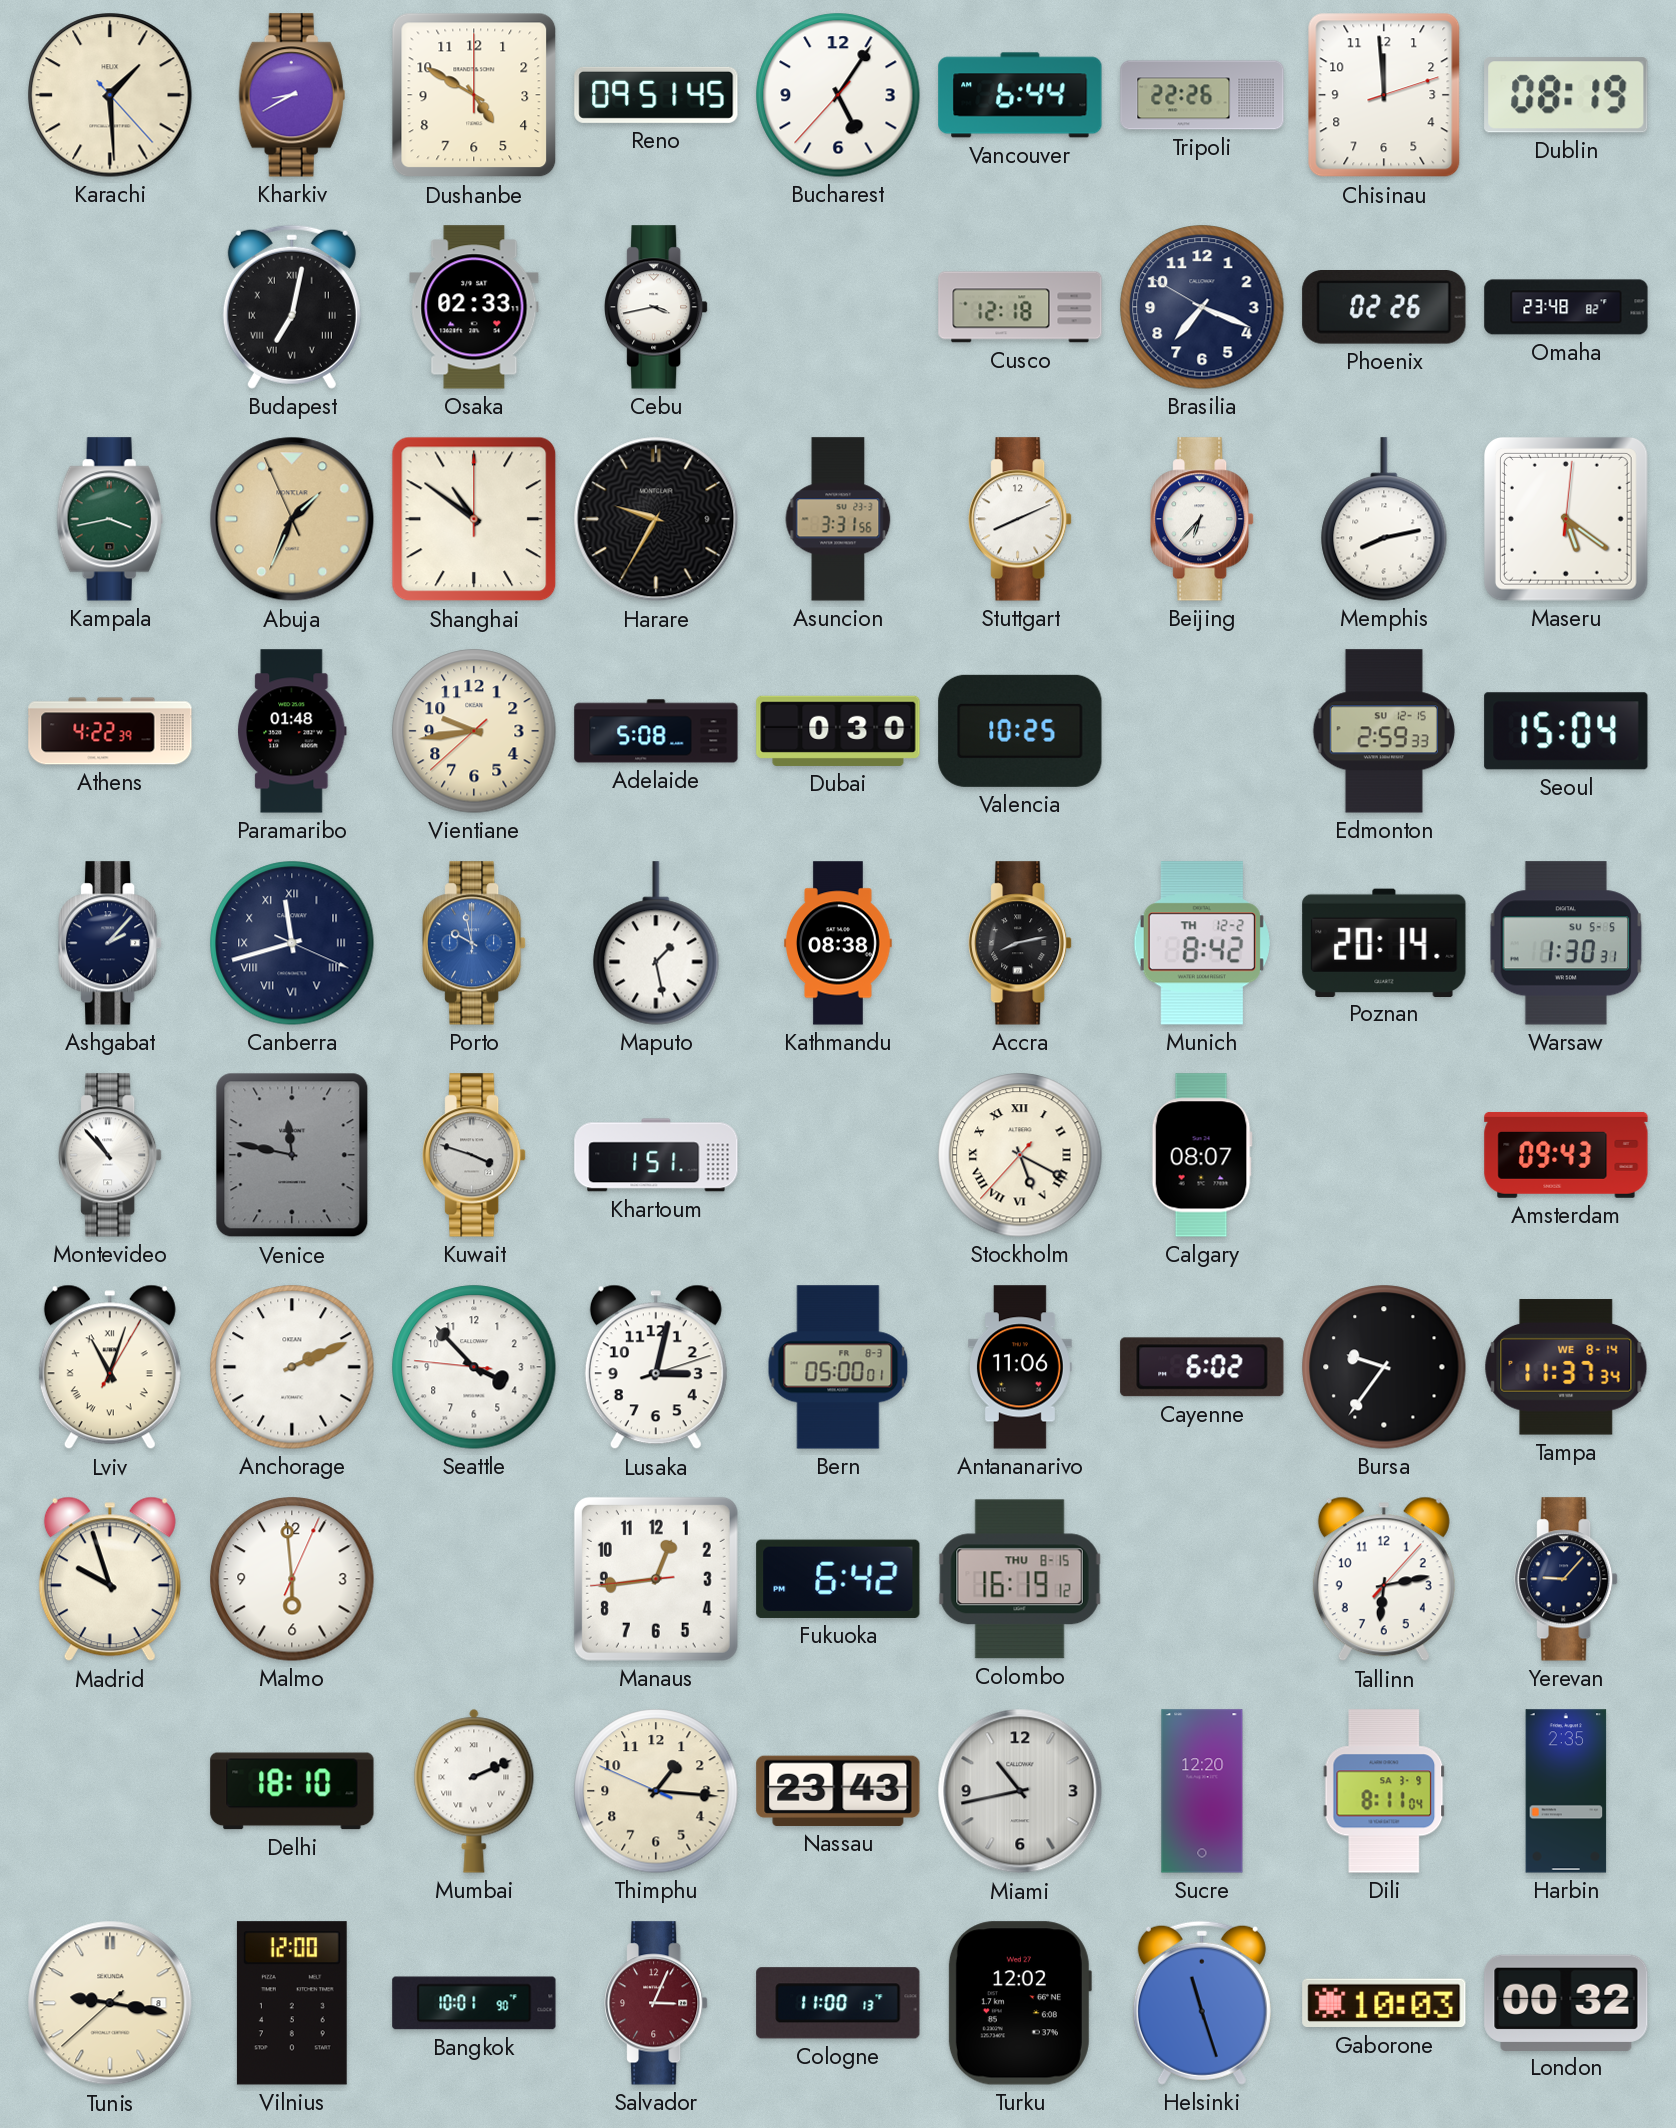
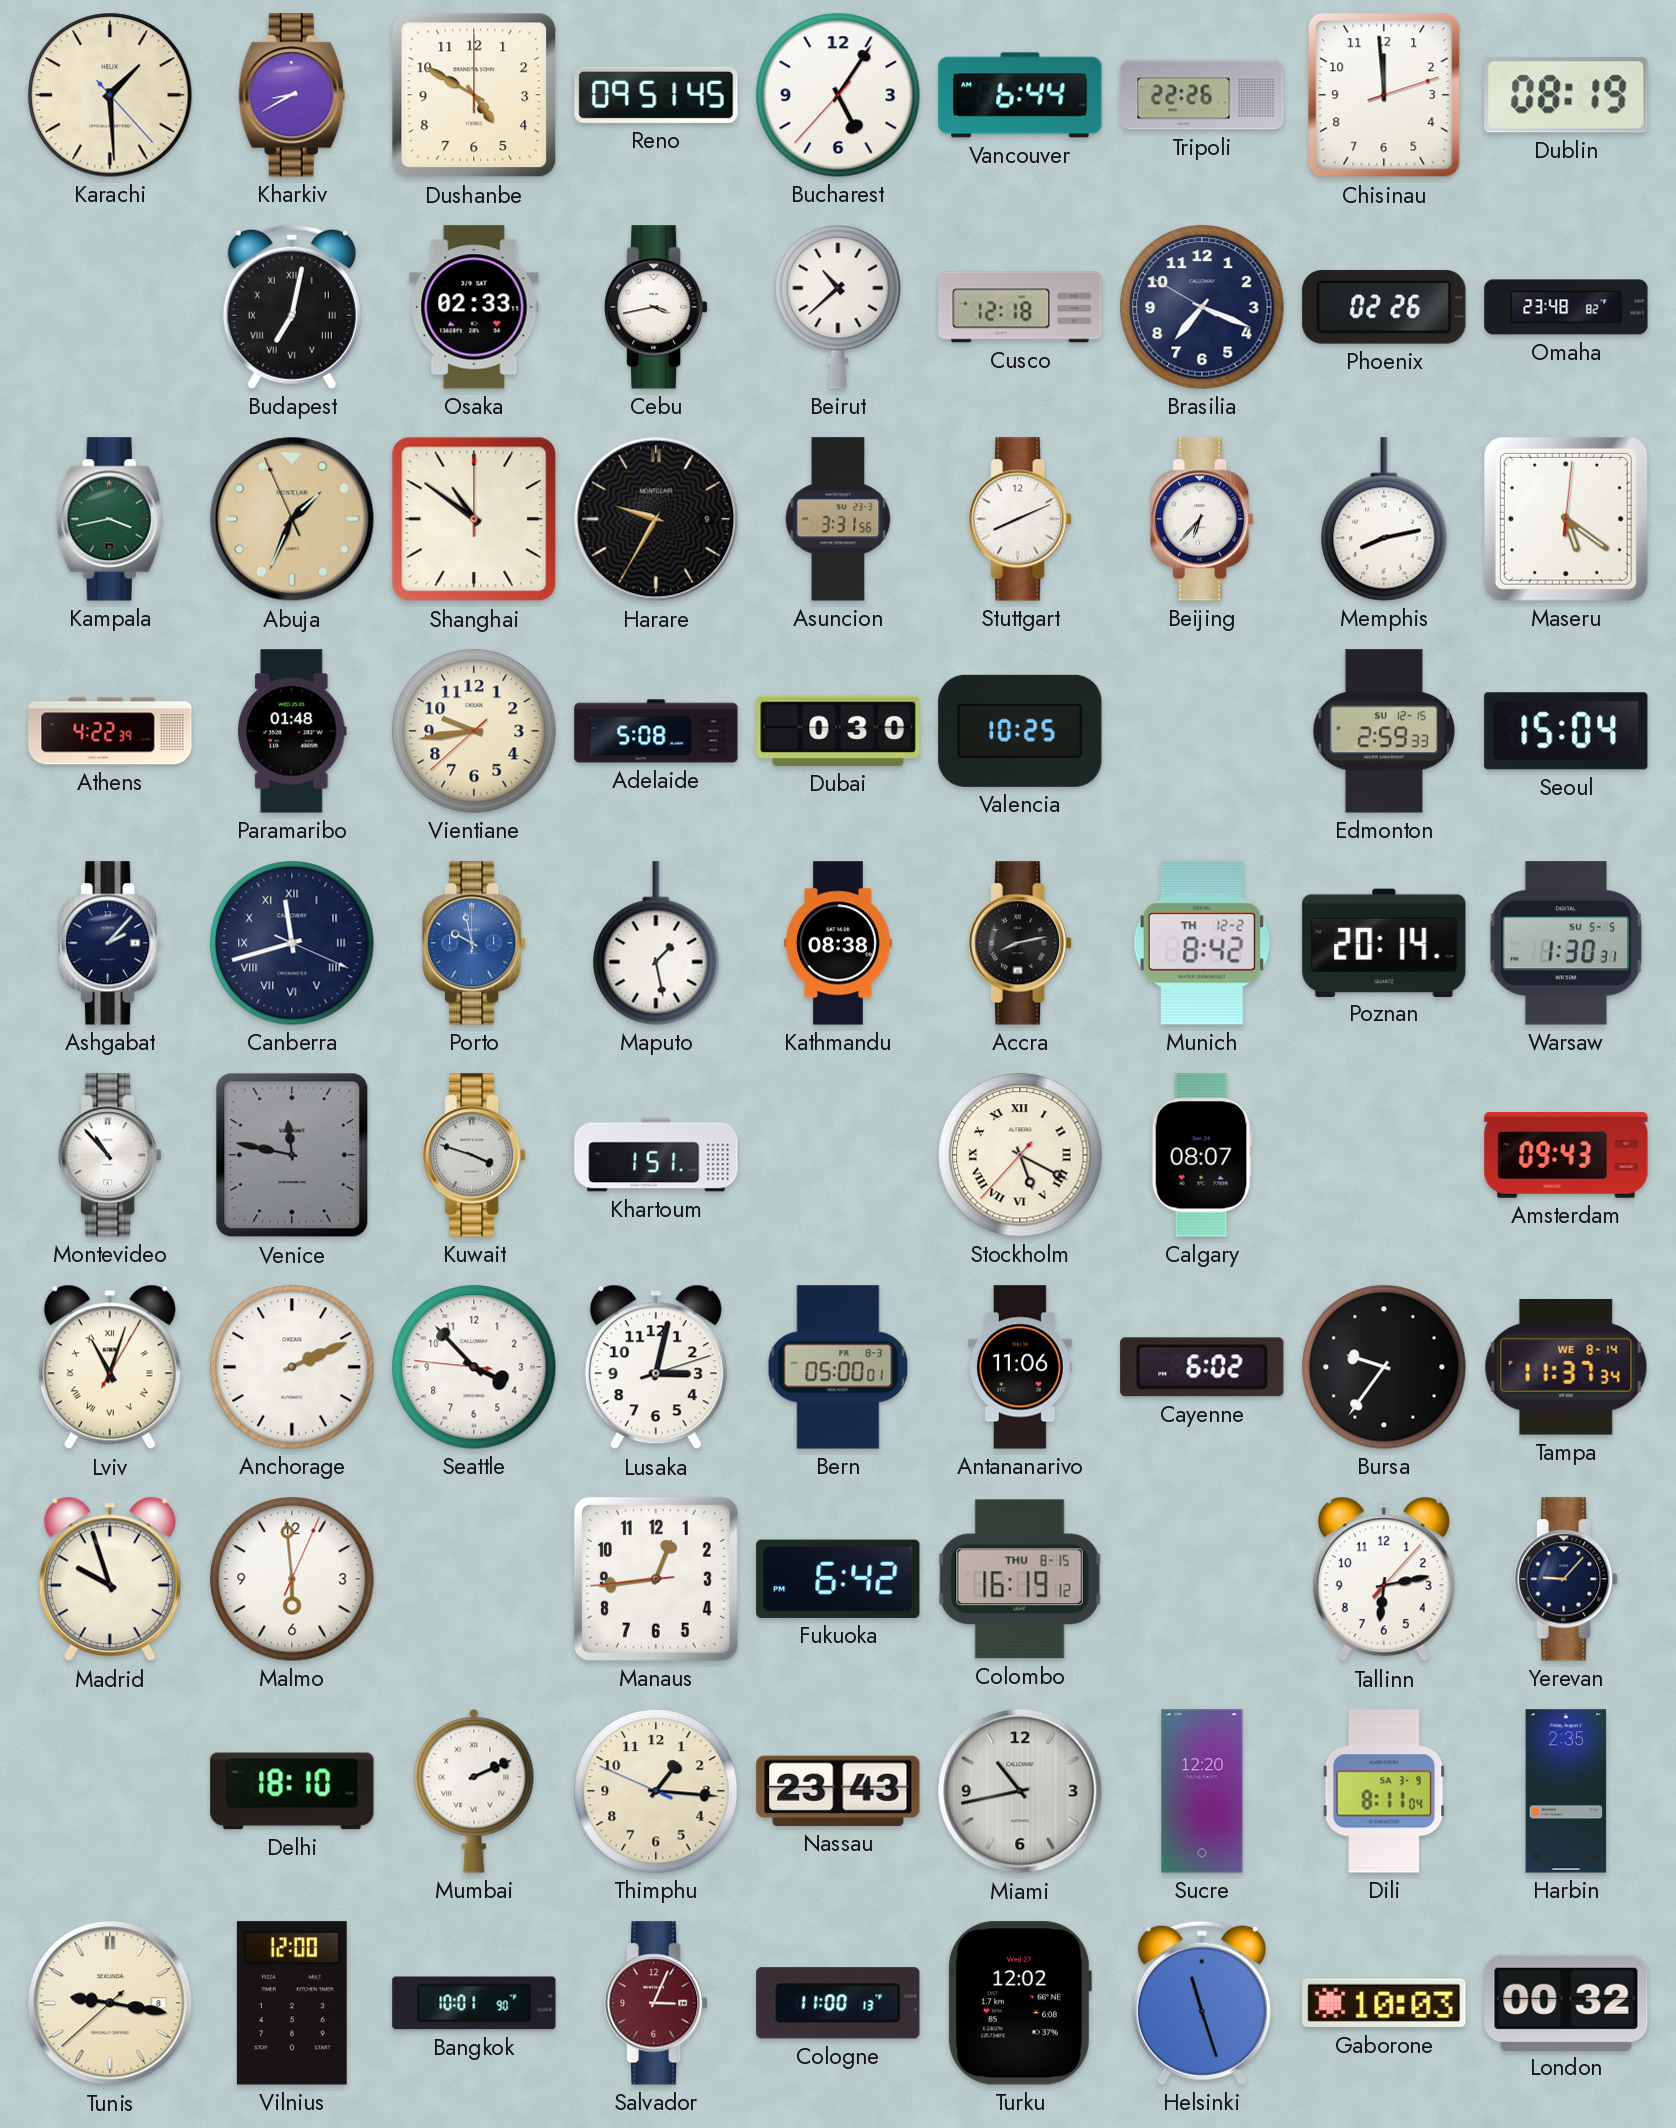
Beirut: none -> 10:38
